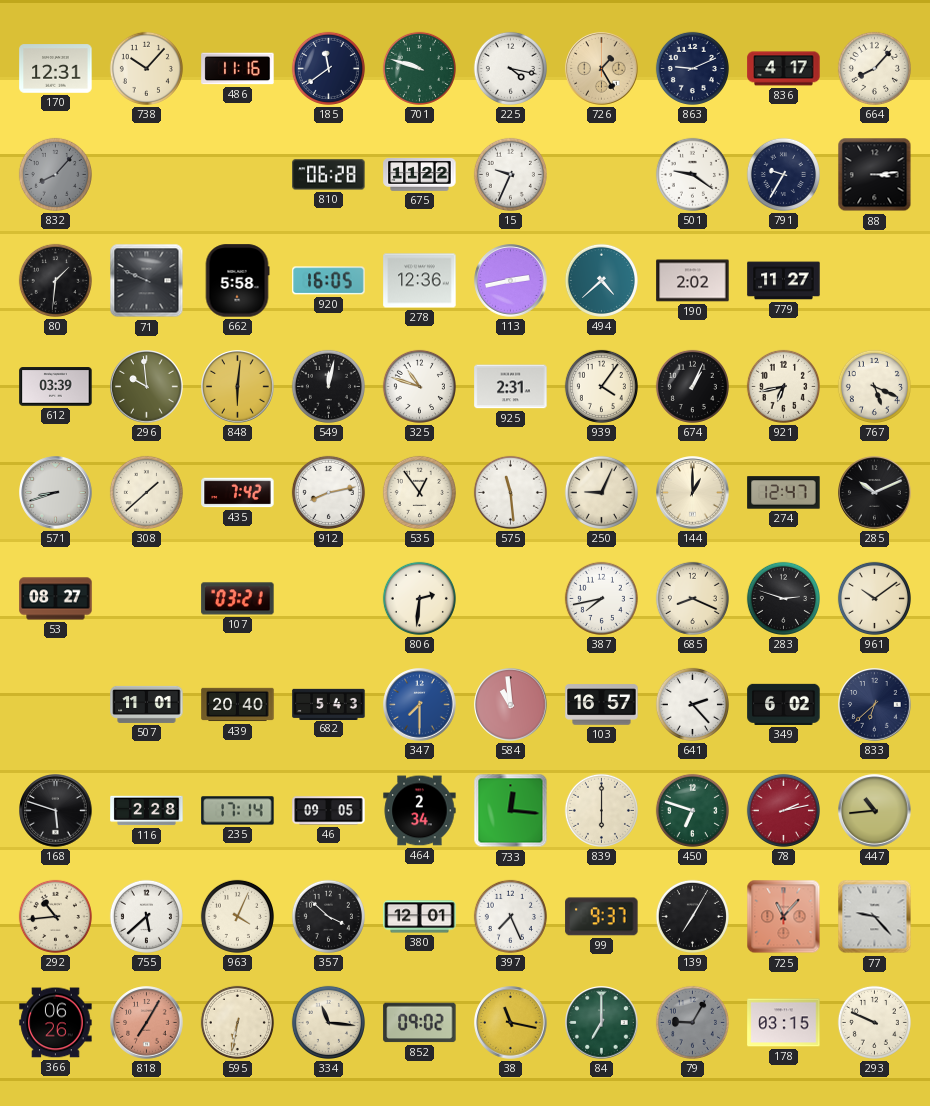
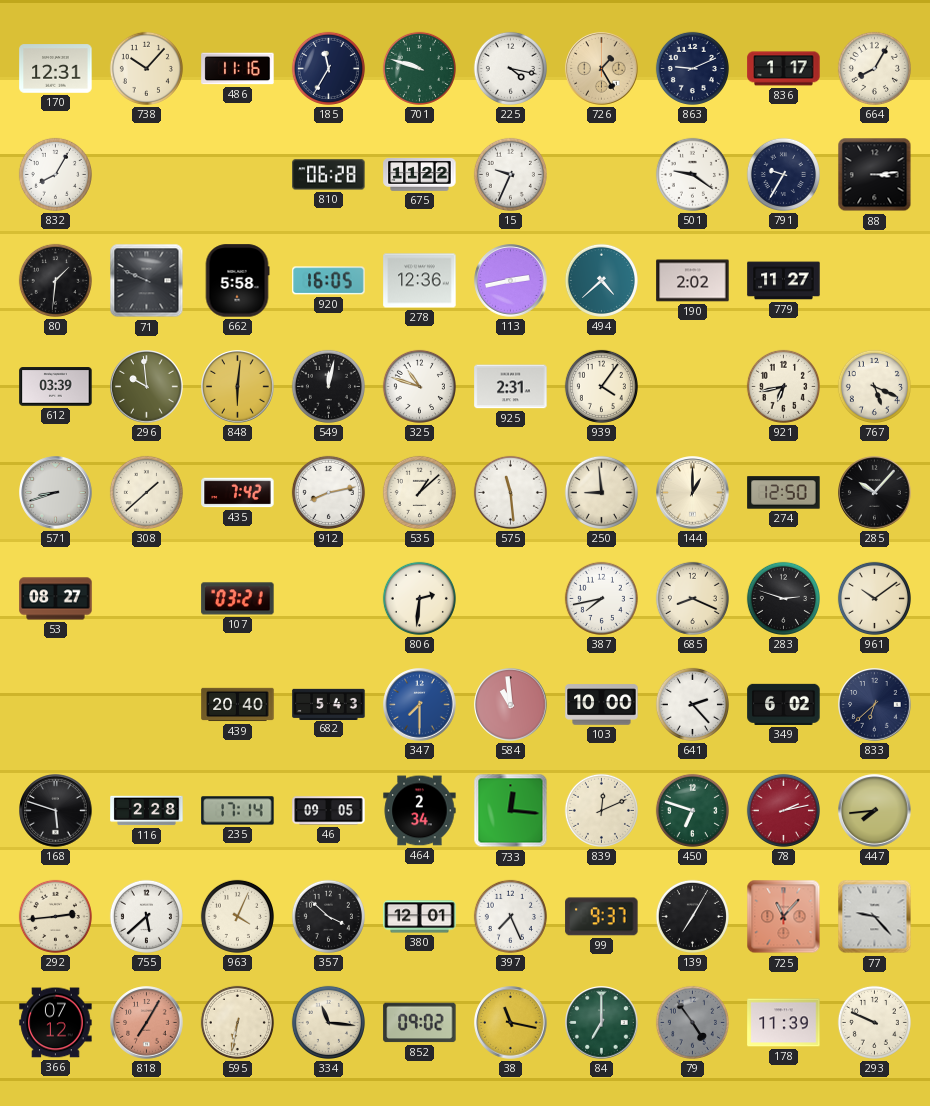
185: 11:39 -> 11:35
836: 4:17 -> 1:17
664: 8:07 -> 8:05
832: 8:07 -> 8:05
832 dial: grey -> white
674: 1:04 -> none
535: 12:54 -> 1:08
250: 9:04 -> 8:59
274: 12:47 -> 12:50
285: 10:11 -> 10:07
507: 11:01 -> none
103: 16:57 -> 10:00
839: 6:00 -> 12:11
447: 10:44 -> 7:44
292: 10:44 -> 2:44
366: 06:26 -> 07:12
79: 9:05 -> 4:54
178: 03:15 -> 11:39
